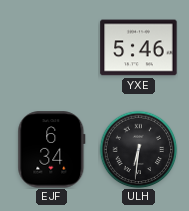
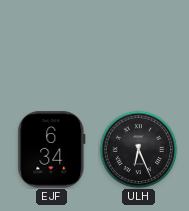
YXE: 5:46 -> none
ULH: 6:31 -> 6:26
